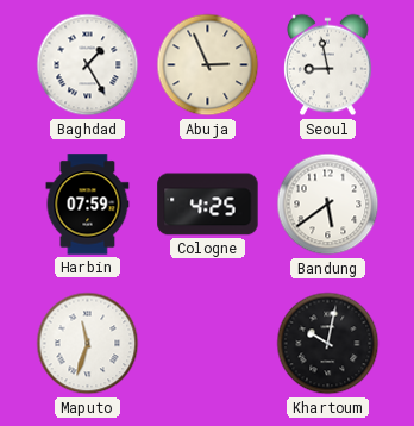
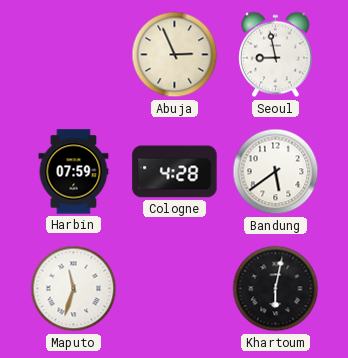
Baghdad: 1:25 -> none
Cologne: 4:25 -> 4:28
Khartoum: 10:02 -> 6:02
